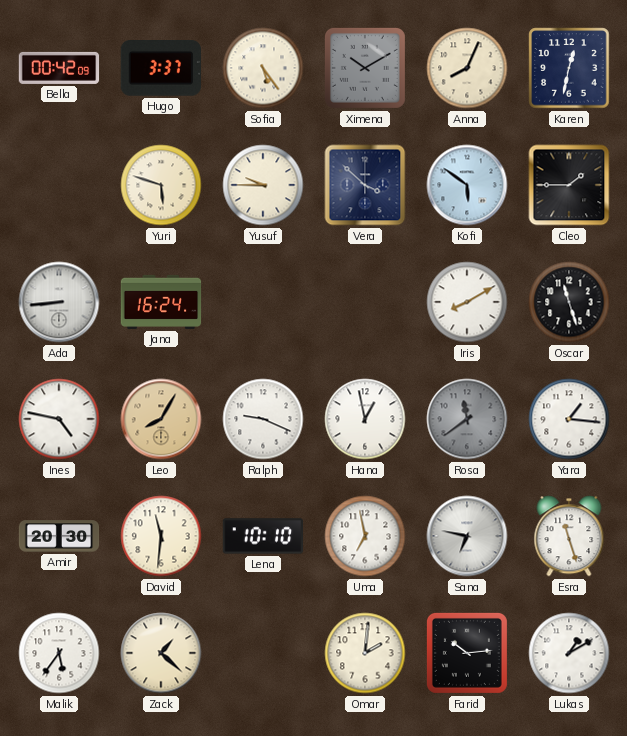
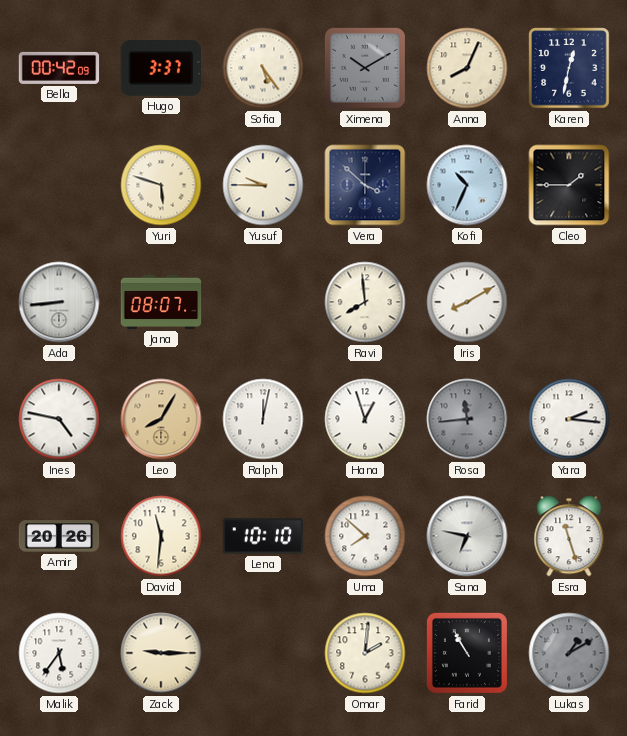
Kofi: 5:51 -> 10:34
Jana: 16:24 -> 08:07
Ravi: none -> 7:59
Oscar: 11:27 -> none
Ralph: 9:19 -> 12:02
Hana: 12:58 -> 12:57
Rosa: 11:39 -> 11:44
Yara: 1:16 -> 2:16
Amir: 20:30 -> 20:26
Uma: 6:58 -> 7:52
Zack: 1:22 -> 9:15
Farid: 10:14 -> 10:55
Lukas dial: white -> grey
